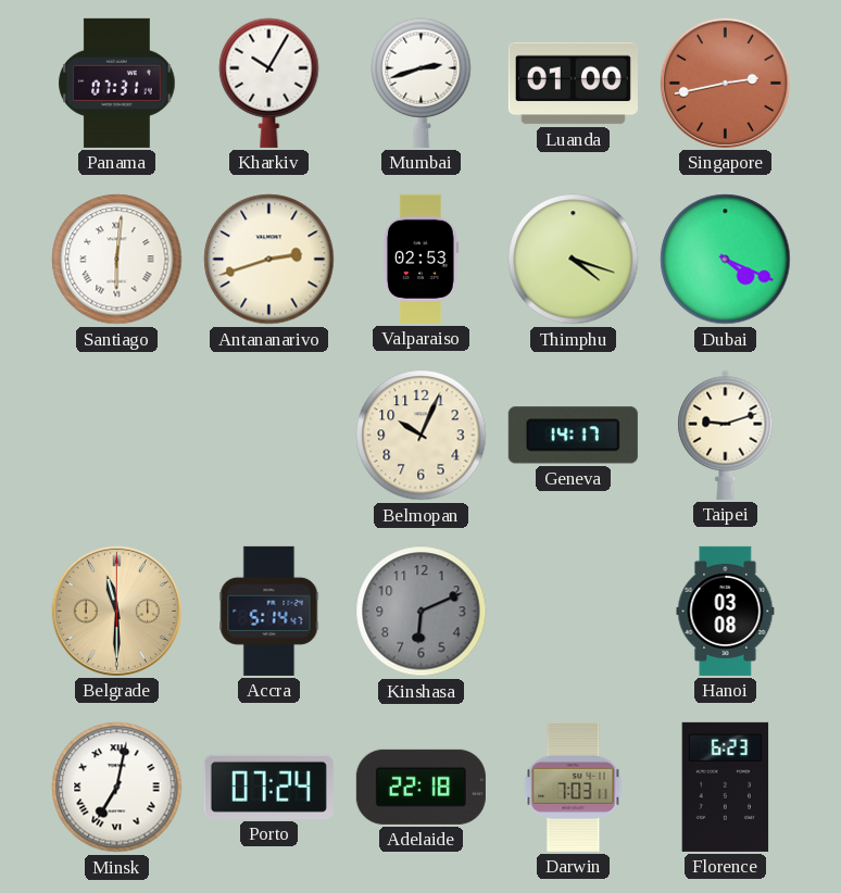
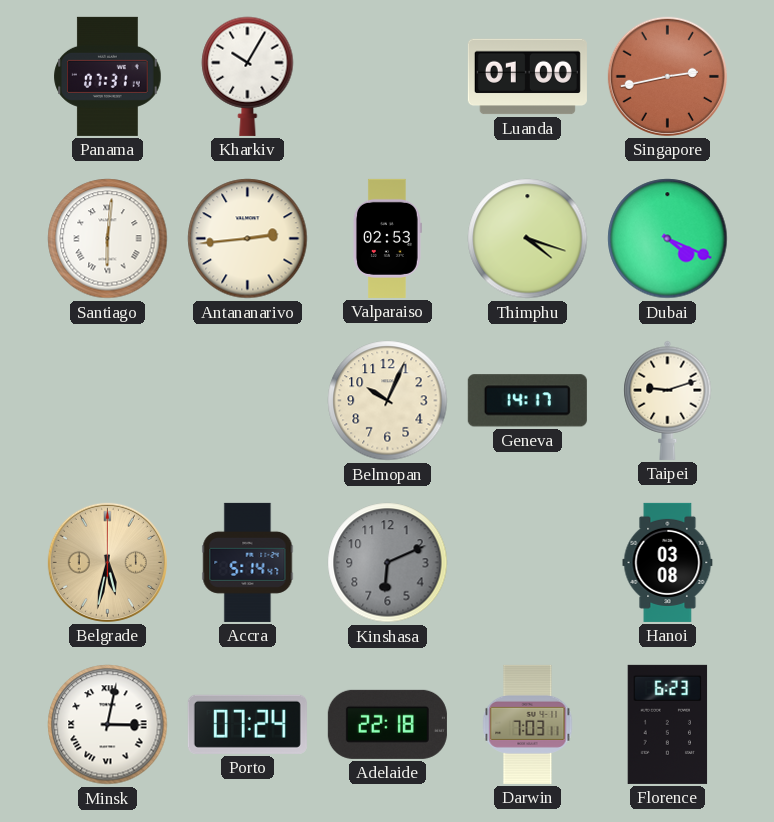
Mumbai: 2:42 -> none
Antananarivo: 2:42 -> 2:44
Belgrade: 11:30 -> 5:32
Minsk: 7:02 -> 3:02
